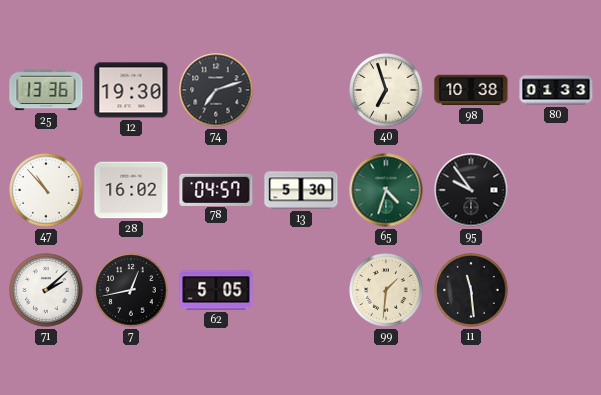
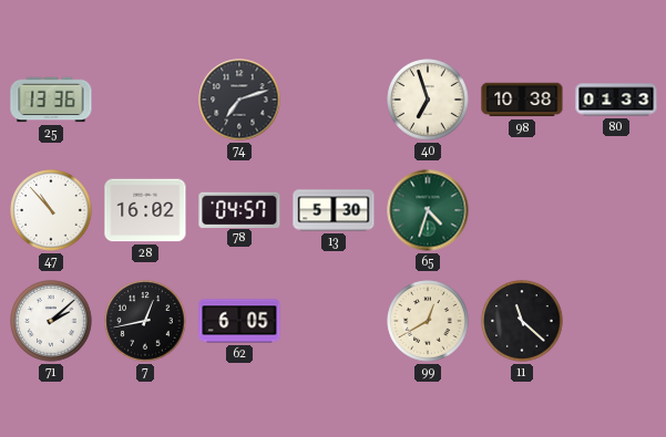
12: 19:30 -> none
95: 9:54 -> none
62: 5:05 -> 6:05
99: 1:31 -> 12:40
11: 11:29 -> 11:22
